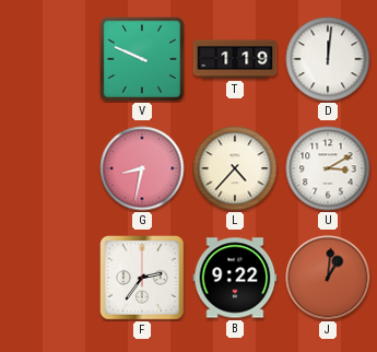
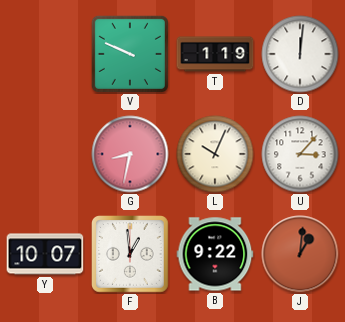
L: 4:37 -> 10:04
U: 3:10 -> 3:07
Y: none -> 10:07
F: 2:36 -> 12:59
